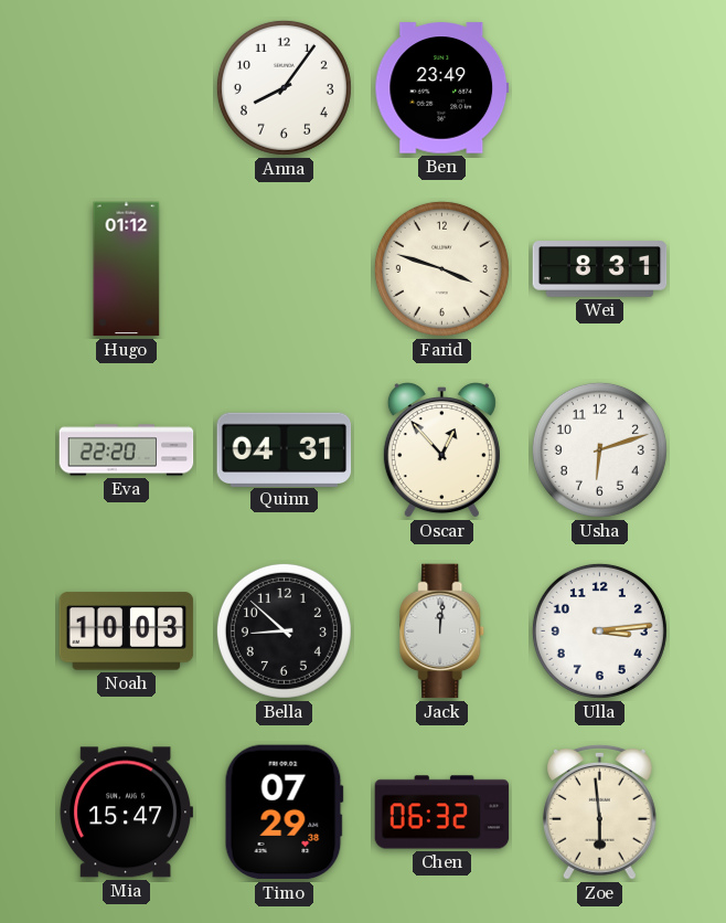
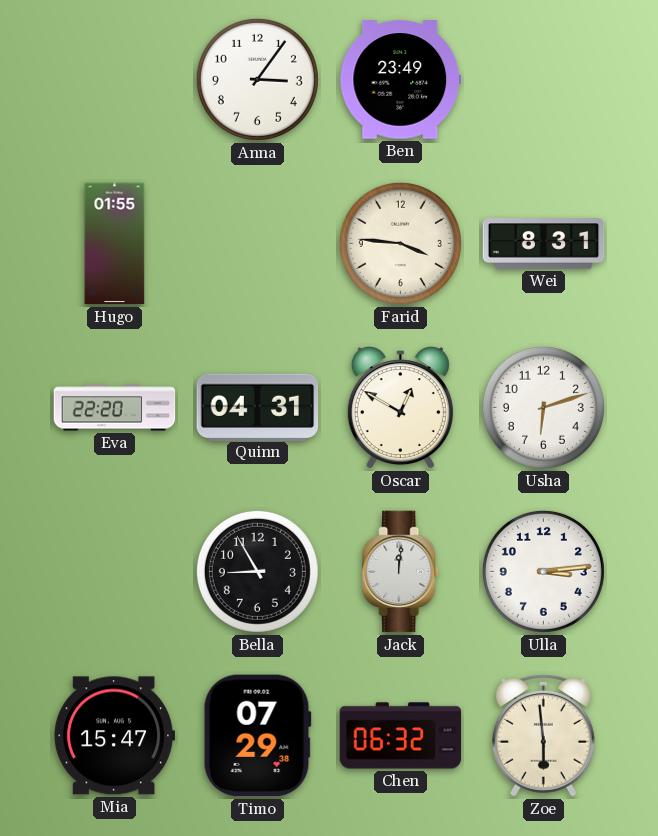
Anna: 8:06 -> 3:06
Hugo: 01:12 -> 01:55
Farid: 3:48 -> 3:46
Oscar: 12:53 -> 12:50
Noah: 10:03 -> none
Bella: 8:52 -> 8:55
